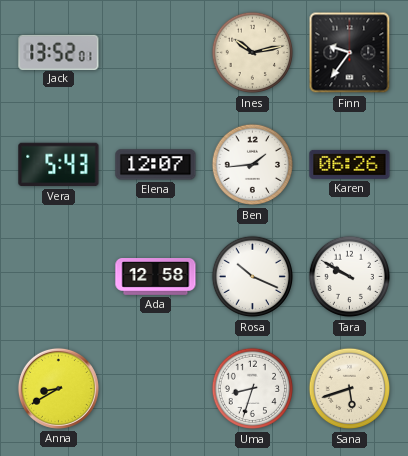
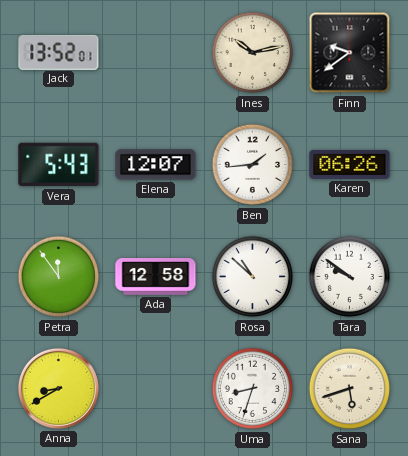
Finn: 9:36 -> 9:39
Petra: none -> 11:54
Rosa: 10:19 -> 10:52
Tara: 9:50 -> 9:51
